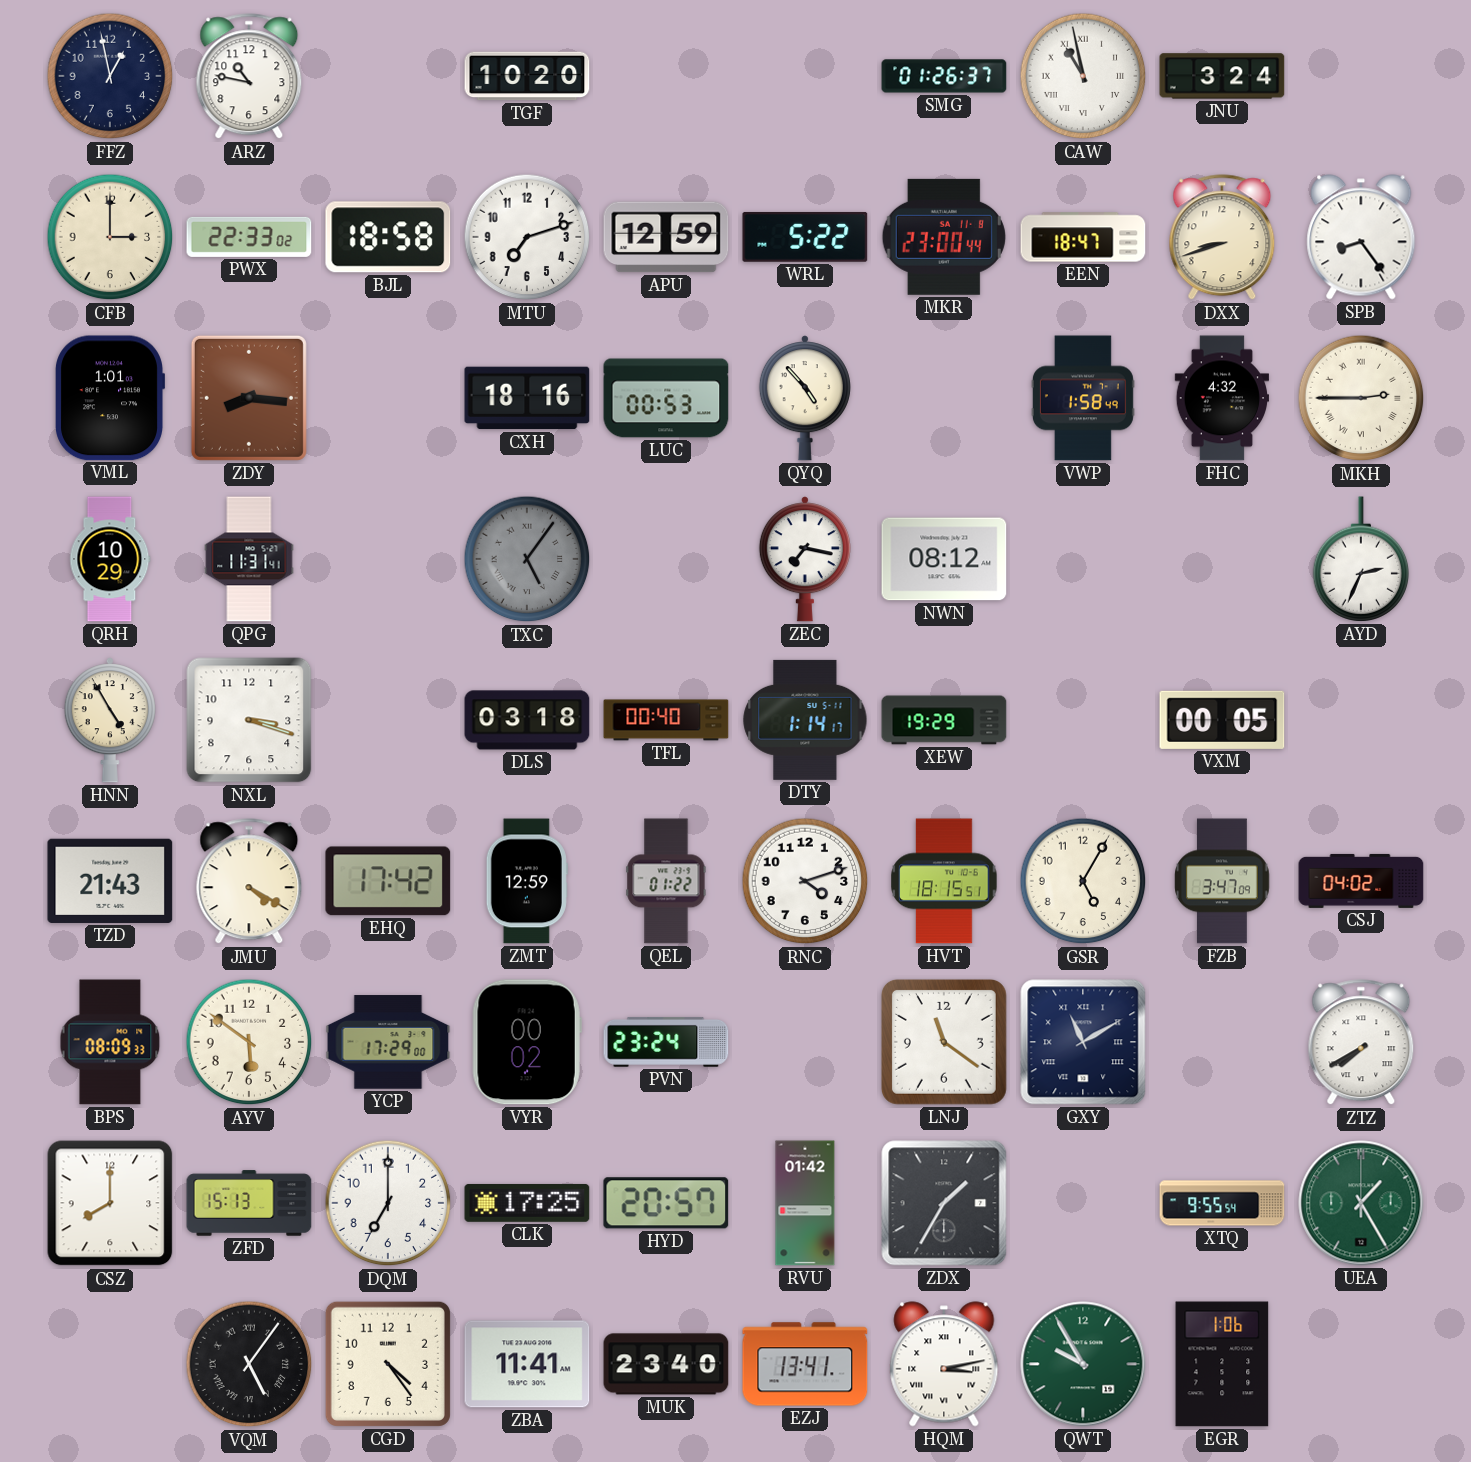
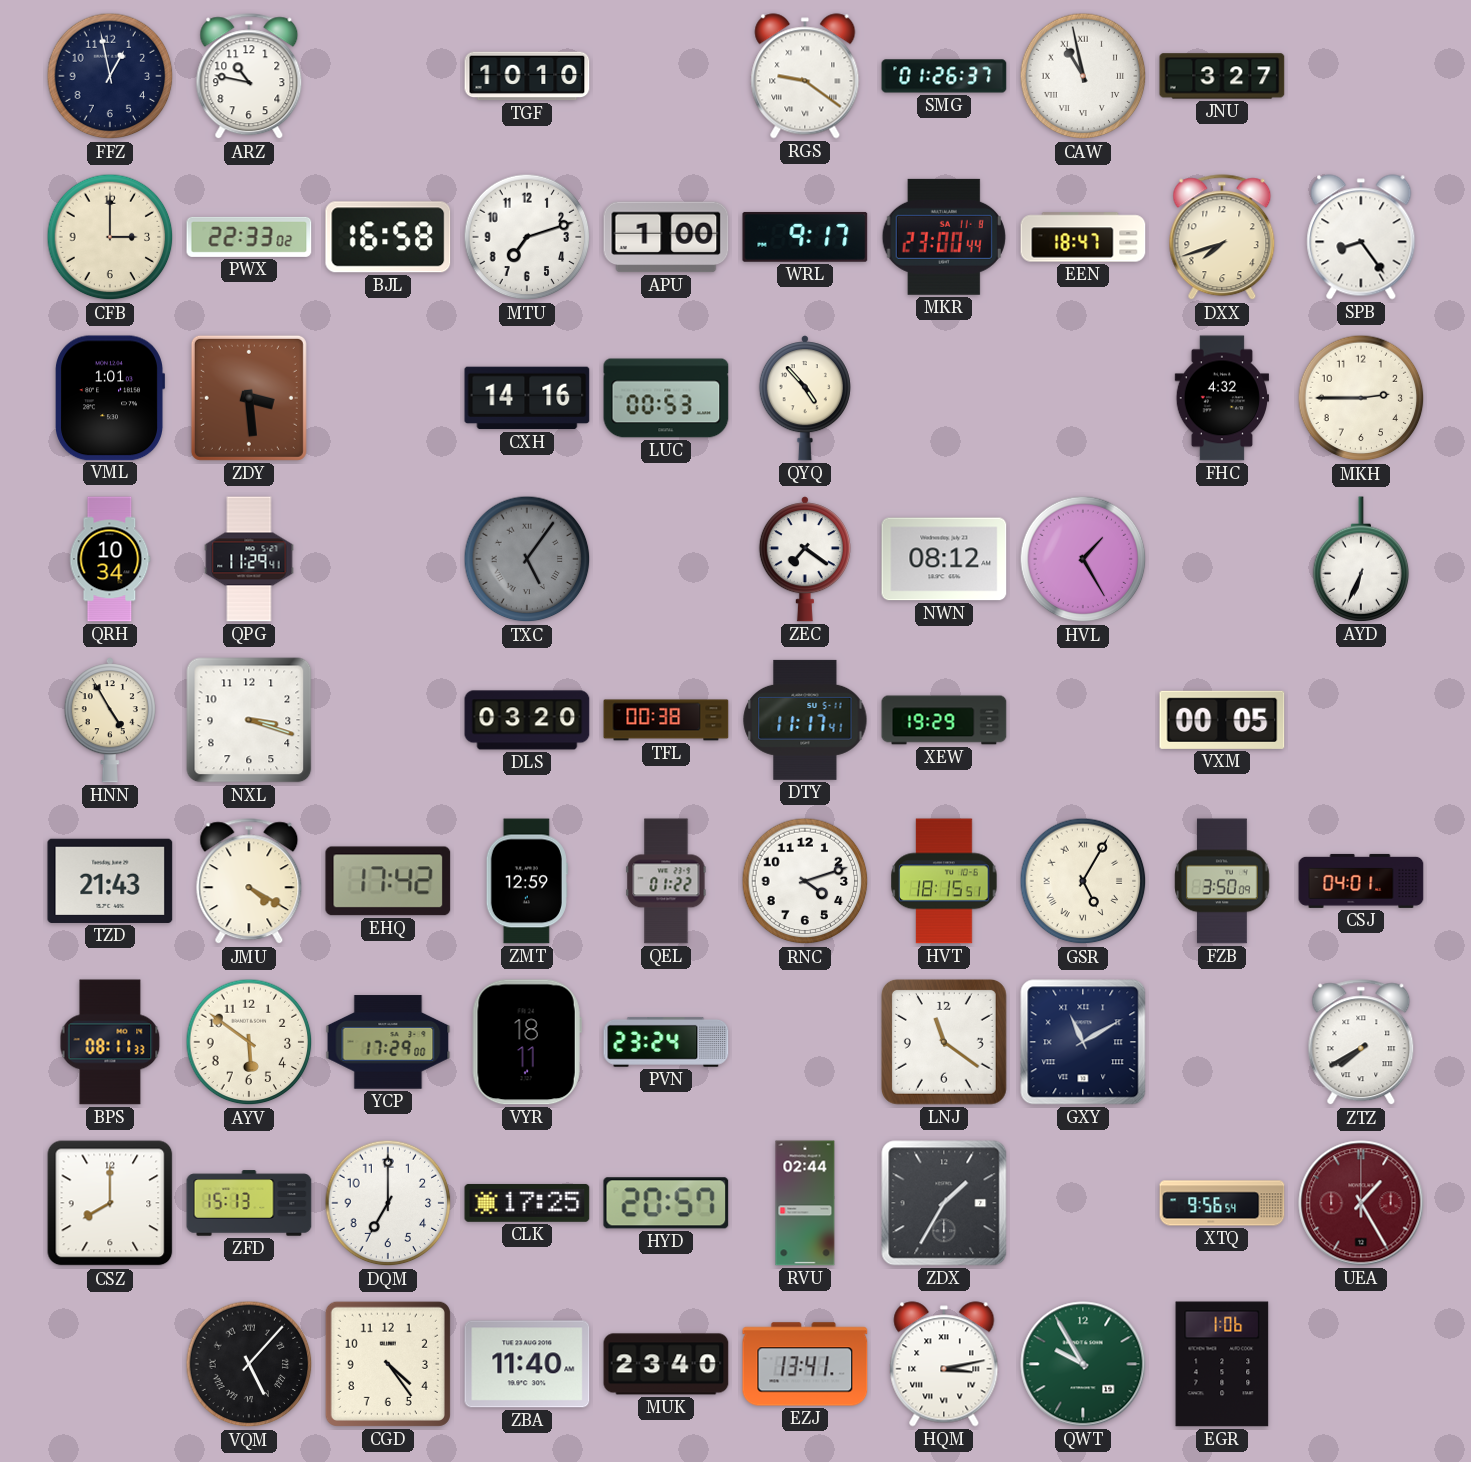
TGF: 10:20 -> 10:10
RGS: none -> 9:21
JNU: 3:24 -> 3:27
BJL: 18:58 -> 16:58
APU: 12:59 -> 1:00
WRL: 5:22 -> 9:17
DXX: 8:42 -> 7:42
ZDY: 8:16 -> 3:29
CXH: 18:16 -> 14:16
VWP: 1:58 -> none
MKH numerals: Roman -> Arabic
QRH: 10:29 -> 10:34
QPG: 11:31 -> 11:29
ZEC: 7:17 -> 7:21
HVL: none -> 1:25
AYD: 2:34 -> 6:34
DLS: 03:18 -> 03:20
TFL: 00:40 -> 00:38
DTY: 1:14 -> 11:17
GSR numerals: Arabic -> Roman
FZB: 3:47 -> 3:50
CSJ: 04:02 -> 04:01
BPS: 08:09 -> 08:11
VYR: 00:02 -> 18:11
RVU: 01:42 -> 02:44
XTQ: 9:55 -> 9:56
UEA dial: green -> burgundy
VQM: 5:06 -> 5:07
ZBA: 11:41 -> 11:40
